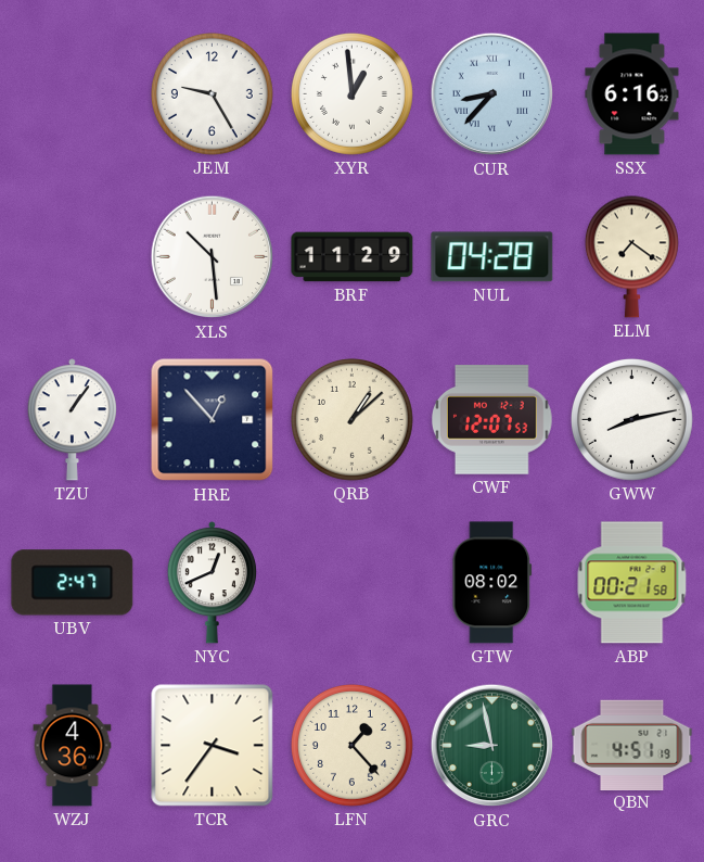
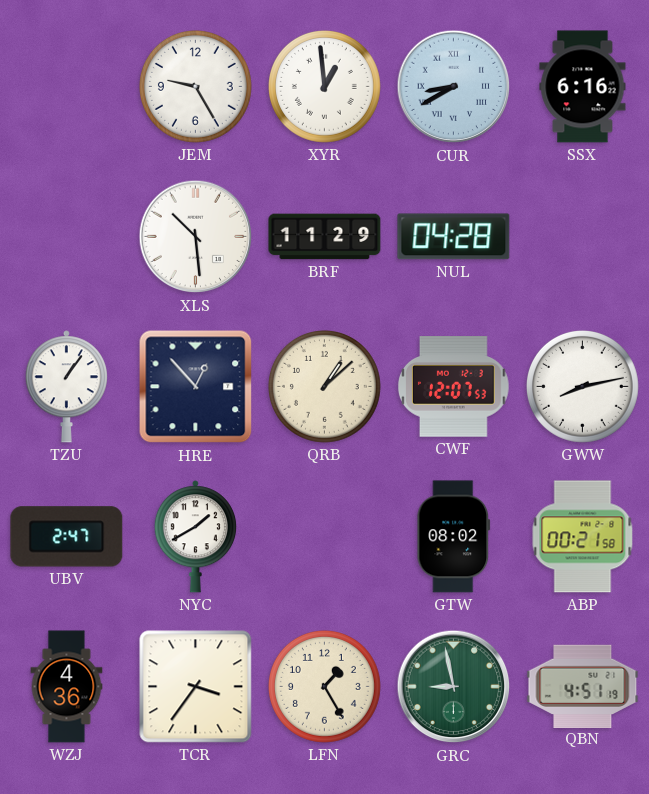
CUR: 8:37 -> 8:40
ELM: 7:21 -> none
NYC: 12:41 -> 1:40
LFN: 1:23 -> 1:25
